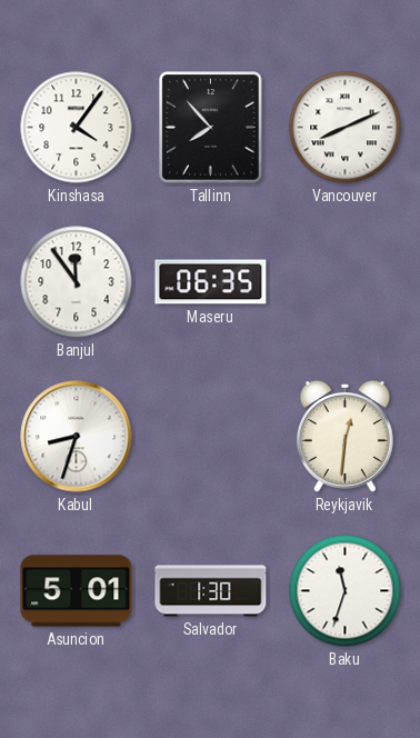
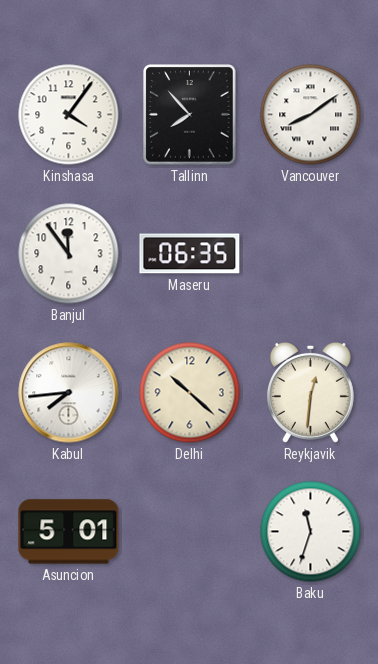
Vancouver: 8:11 -> 8:09
Kabul: 8:33 -> 7:44
Delhi: none -> 10:22
Salvador: 1:30 -> none
